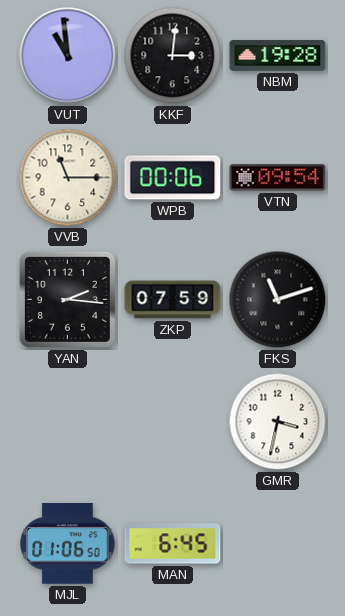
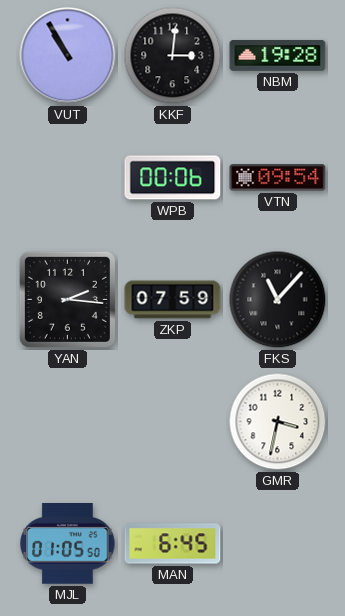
VUT: 10:59 -> 10:55
VVB: 11:15 -> none
FKS: 11:12 -> 11:07
MJL: 01:06 -> 01:05
